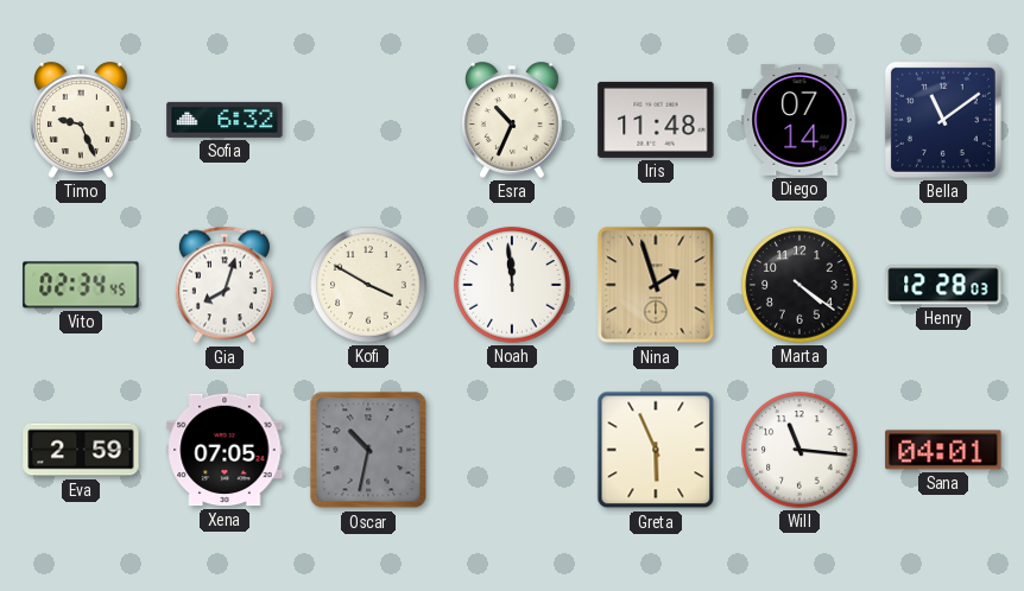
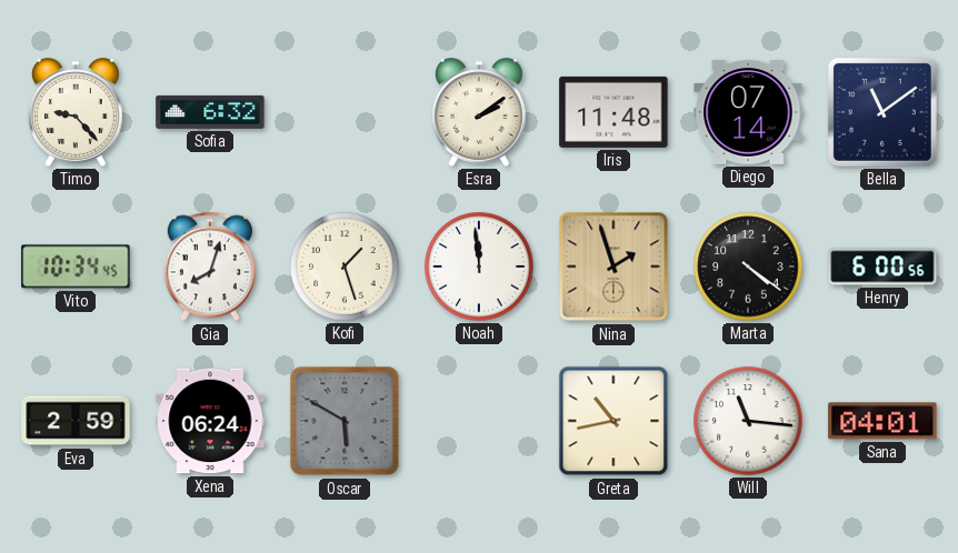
Timo: 9:26 -> 9:23
Esra: 10:34 -> 2:09
Vito: 02:34 -> 10:34
Kofi: 3:50 -> 1:27
Henry: 12:28 -> 6:00
Xena: 07:05 -> 06:24
Oscar: 10:32 -> 5:50
Greta: 5:56 -> 10:43
